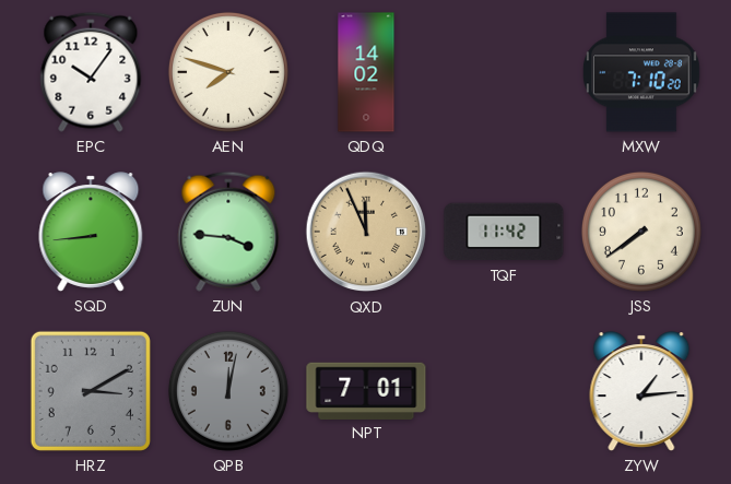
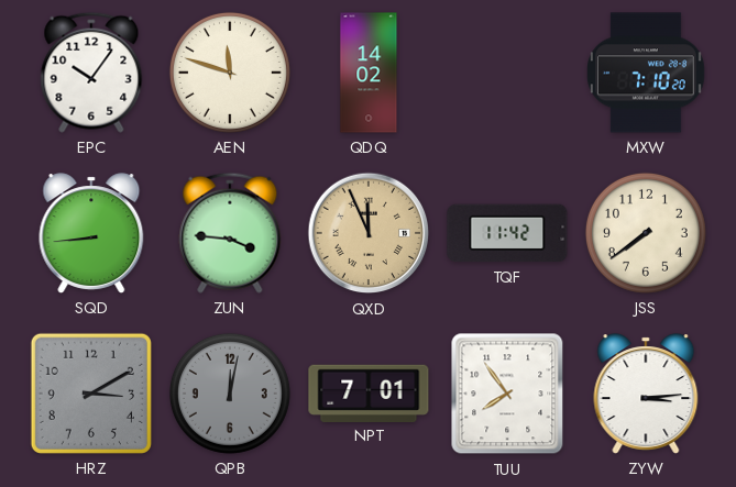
AEN: 7:48 -> 11:48
TUU: none -> 7:54
ZYW: 1:14 -> 3:14
